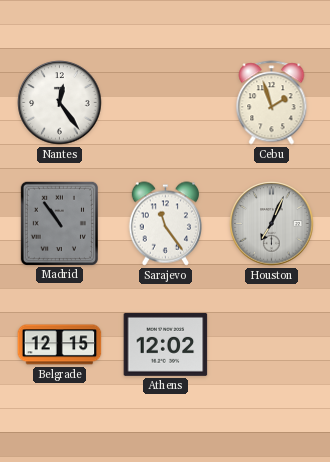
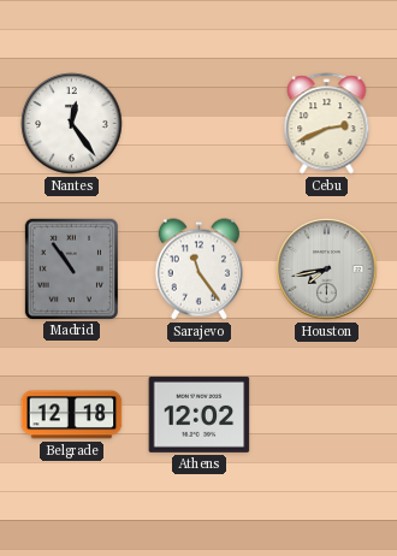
Cebu: 1:57 -> 2:41
Houston: 7:04 -> 7:43
Belgrade: 12:15 -> 12:18
